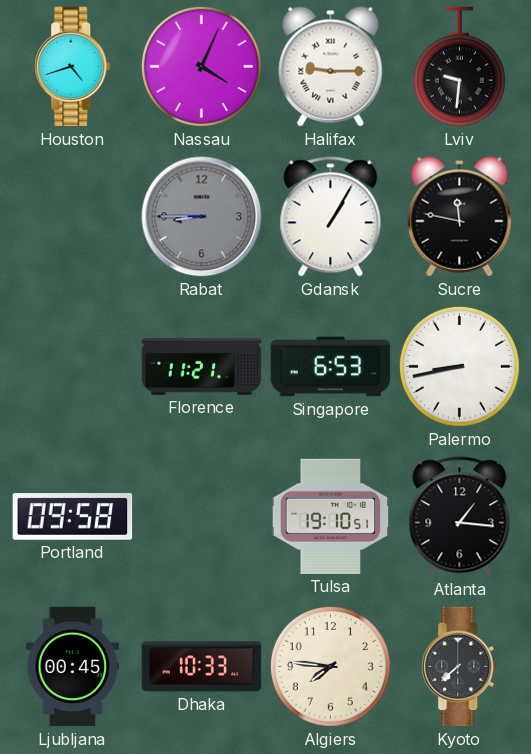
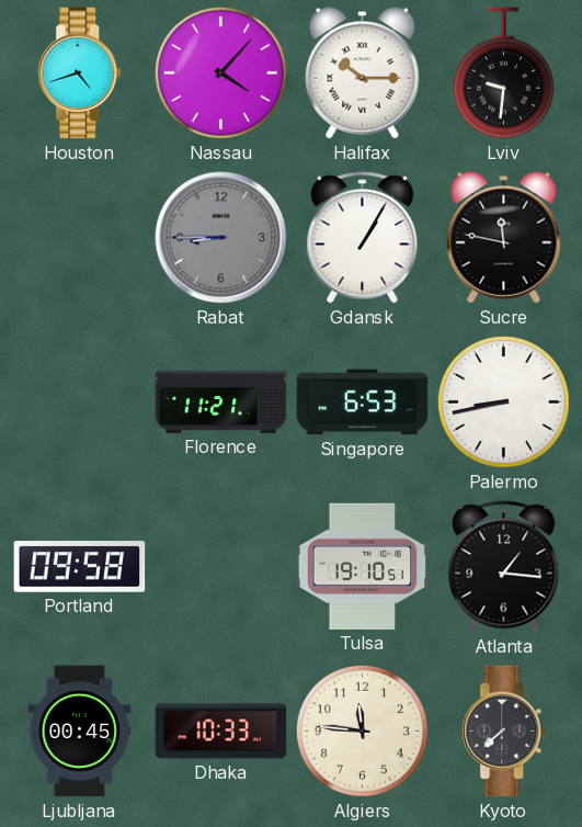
Nassau: 4:04 -> 4:07
Halifax: 9:15 -> 10:15
Algiers: 7:46 -> 11:46
